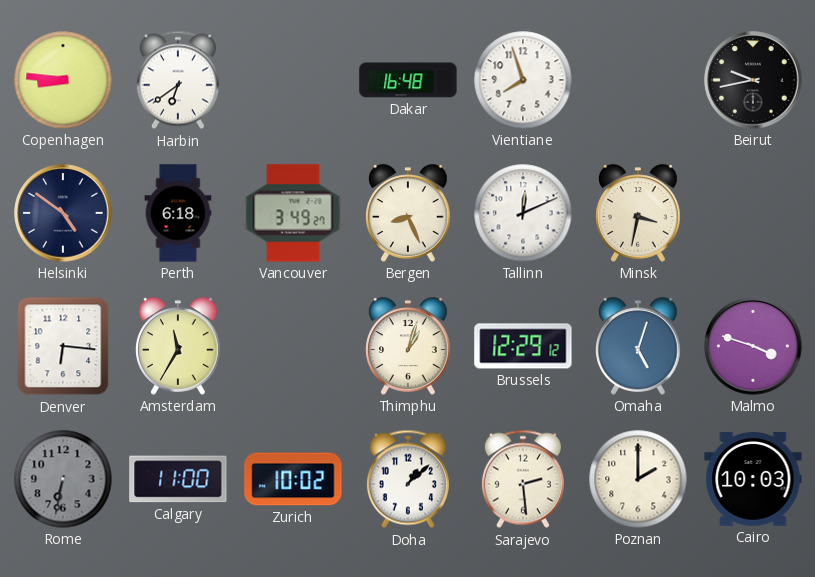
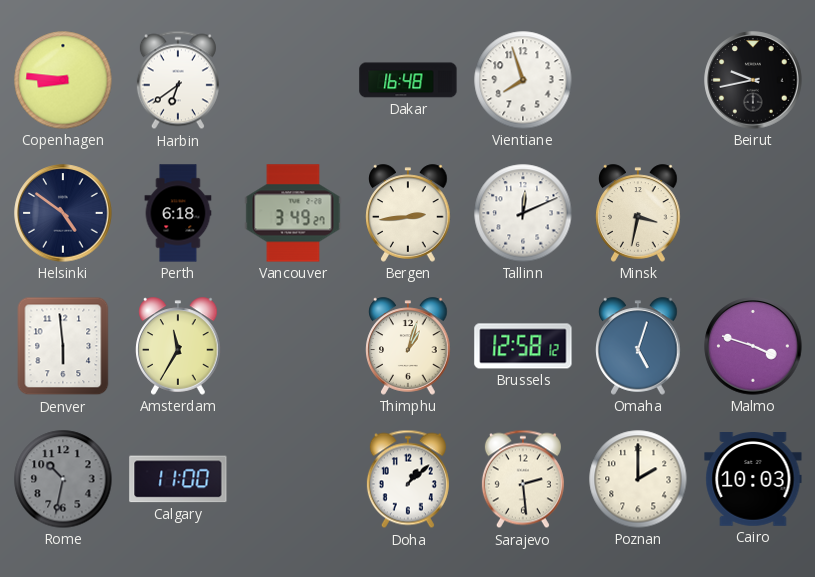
Bergen: 8:26 -> 2:44
Denver: 6:16 -> 5:59
Brussels: 12:29 -> 12:58
Rome: 6:32 -> 10:32
Zurich: 10:02 -> none
